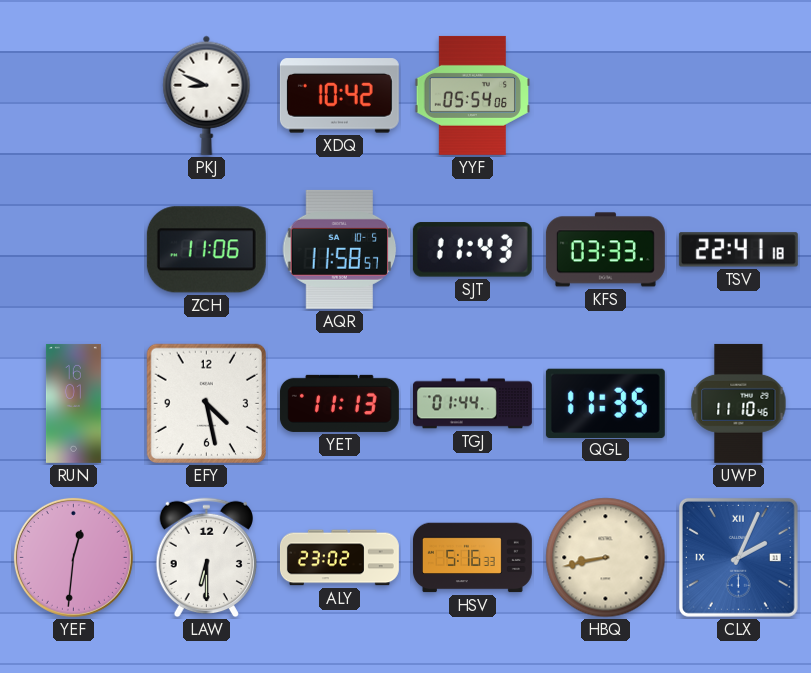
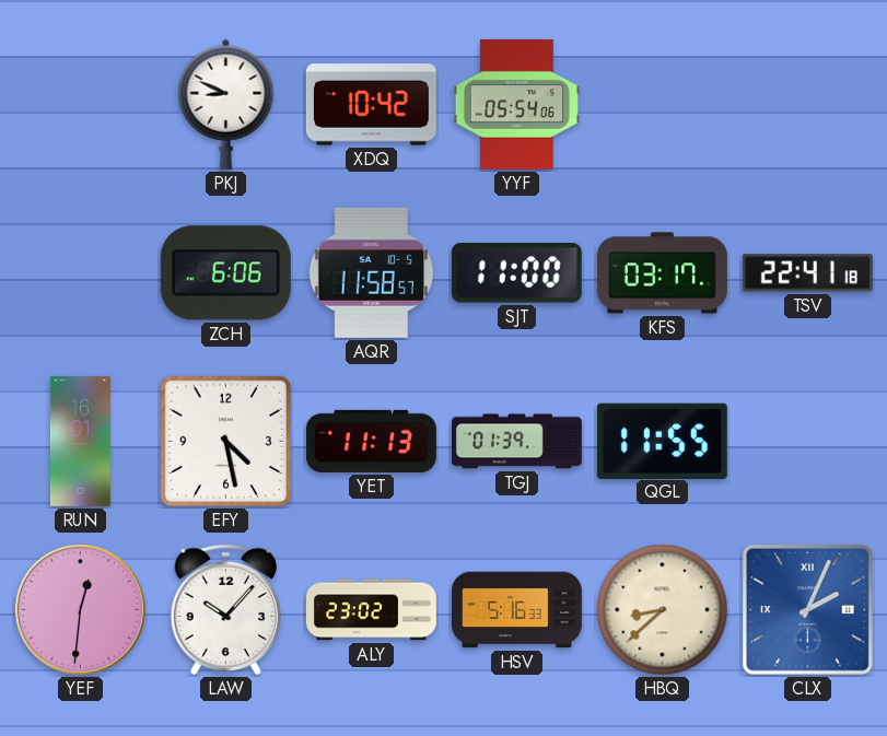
ZCH: 11:06 -> 6:06
SJT: 11:43 -> 11:00
KFS: 03:33 -> 03:17
TGJ: 01:44 -> 01:39
QGL: 11:35 -> 11:55
UWP: 11:10 -> none
LAW: 6:30 -> 10:07
HBQ: 8:43 -> 8:38
